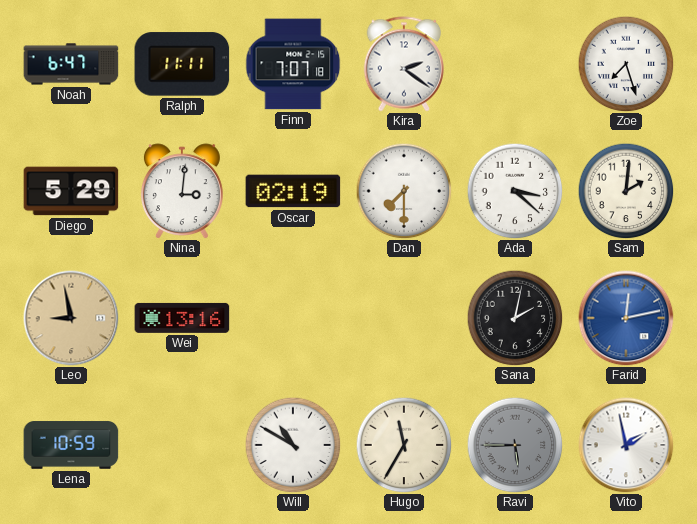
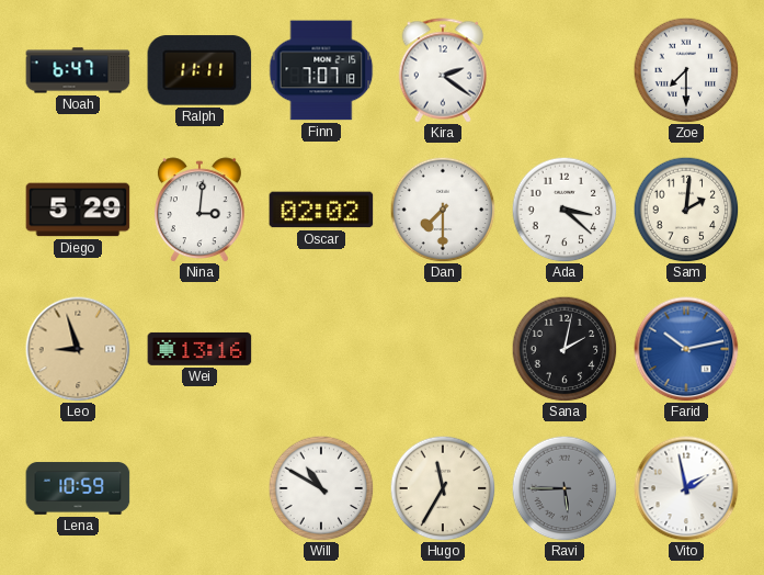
Zoe: 7:27 -> 7:30
Oscar: 02:19 -> 02:02
Leo: 8:58 -> 8:57
Farid: 12:13 -> 10:13
